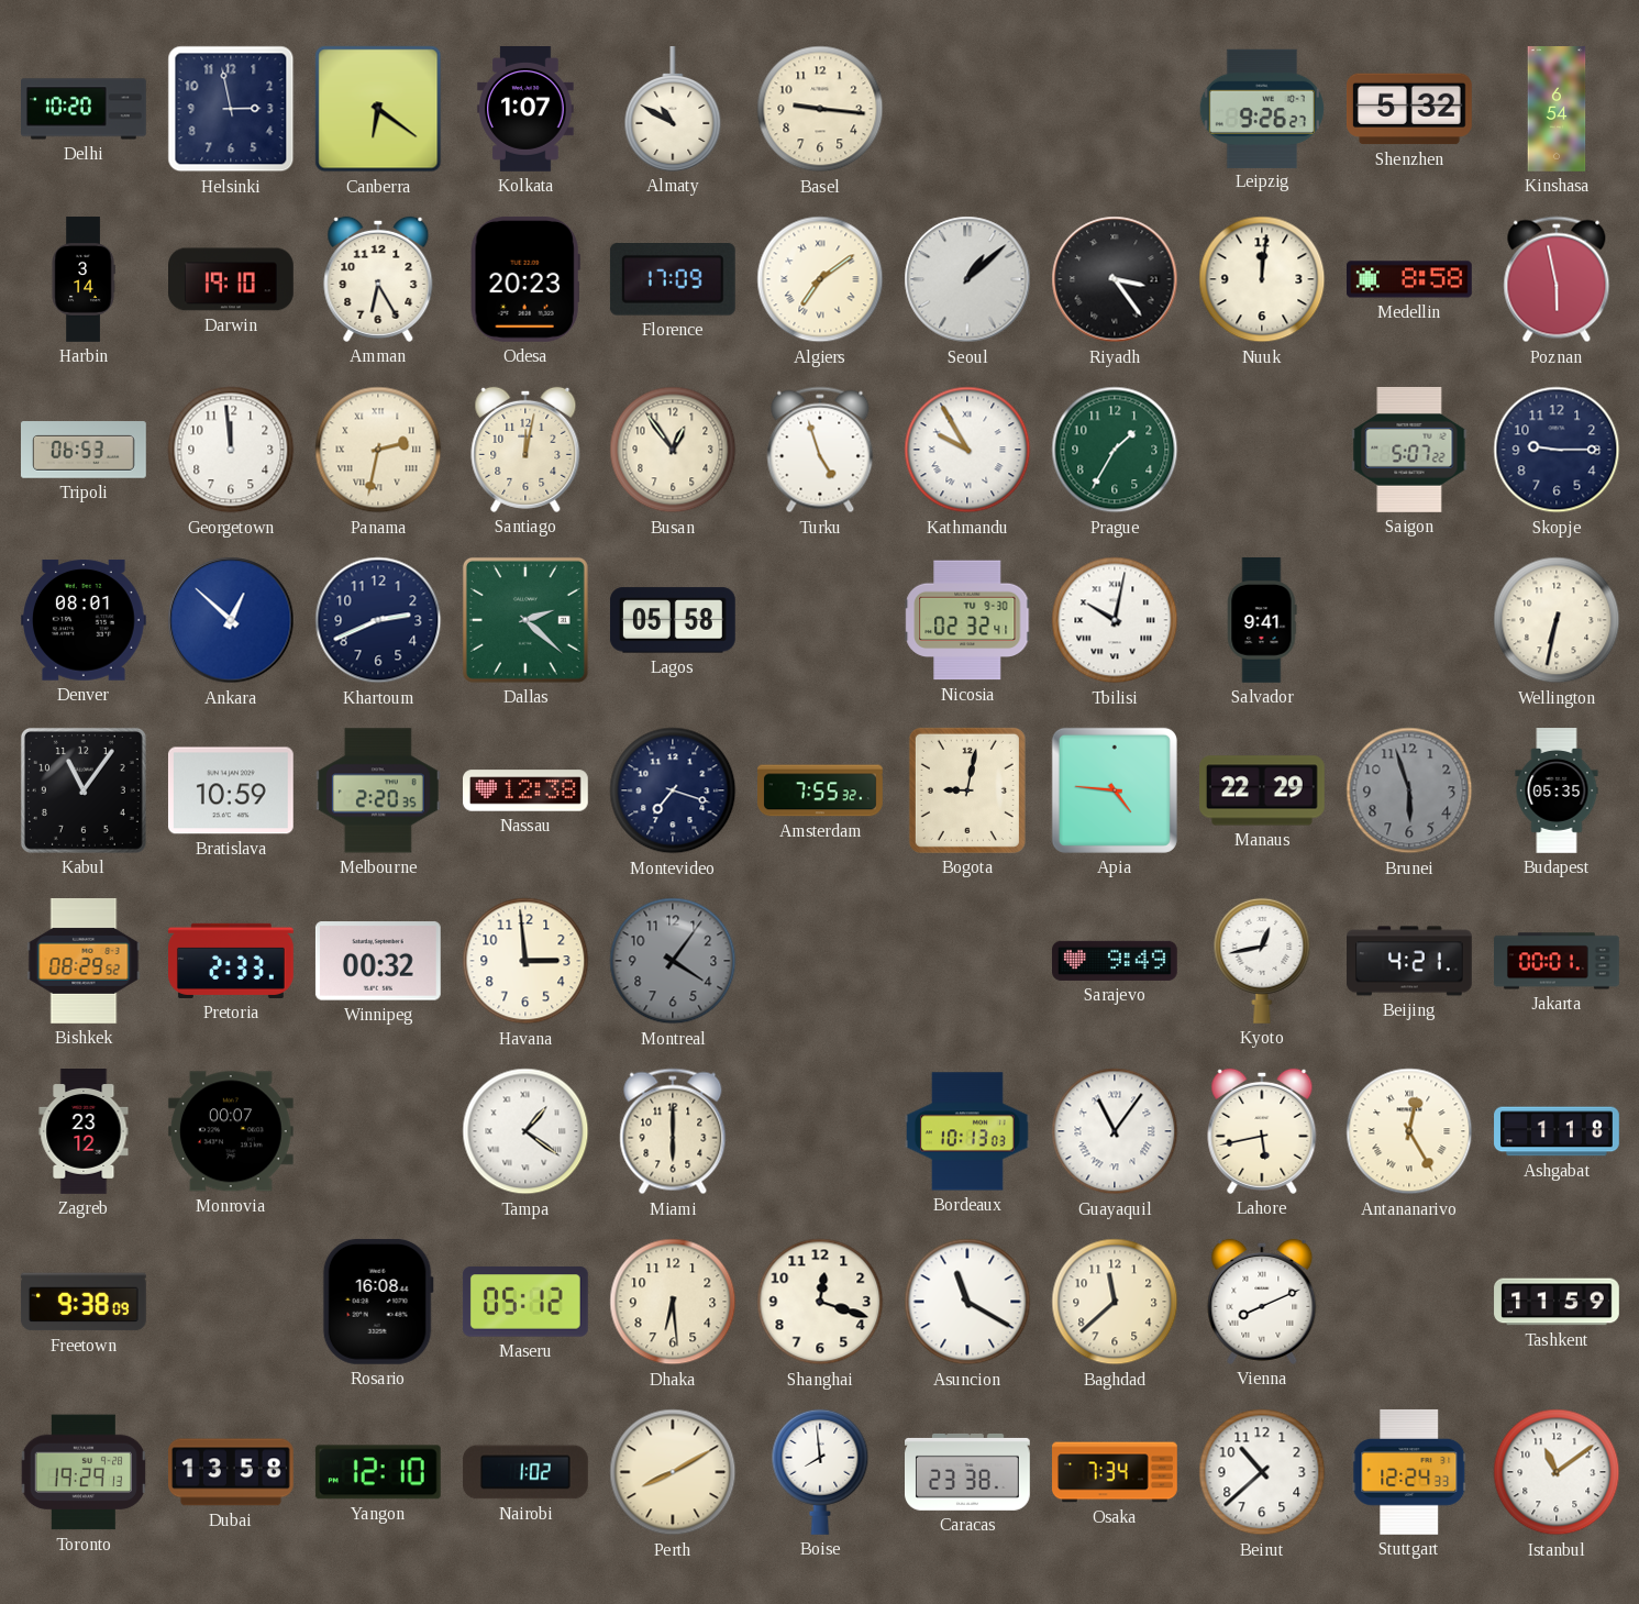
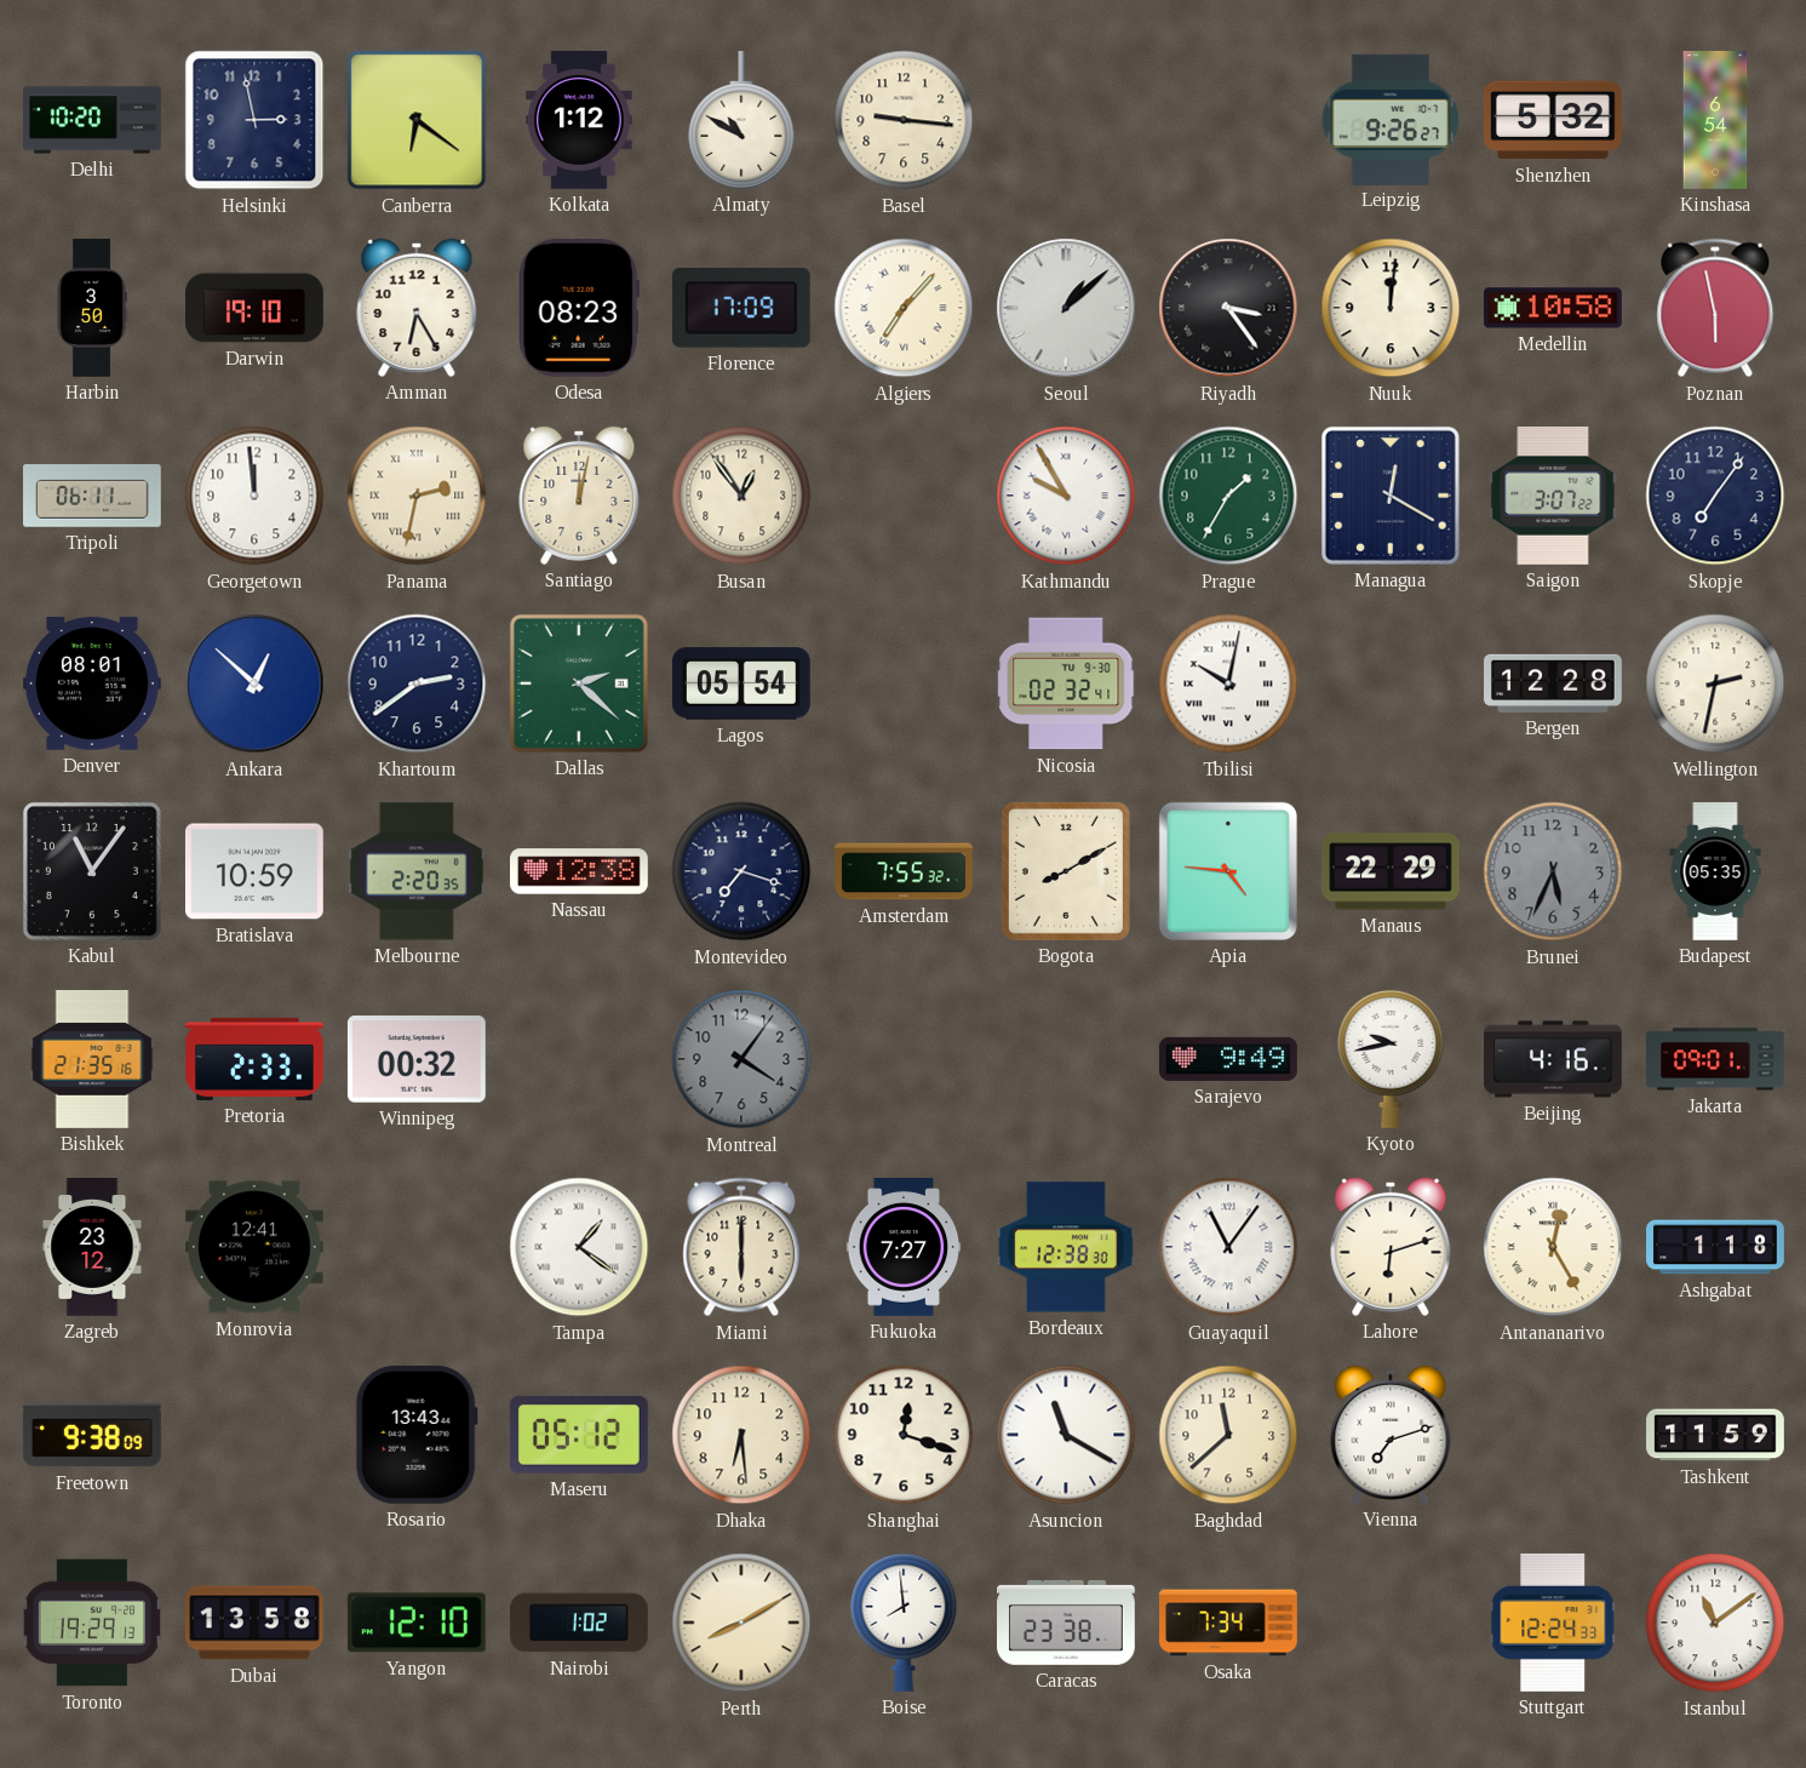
Kolkata: 1:07 -> 1:12
Harbin: 3:14 -> 3:50
Odesa: 20:23 -> 08:23
Algiers: 7:09 -> 7:07
Medellin: 8:58 -> 10:58
Tripoli: 06:53 -> 06:11
Turku: 4:57 -> none
Managua: none -> 12:20
Saigon: 5:07 -> 3:07
Skopje: 9:15 -> 7:06
Khartoum: 2:41 -> 2:39
Lagos: 05:58 -> 05:54
Salvador: 9:41 -> none
Bergen: none -> 12:28
Wellington: 6:32 -> 2:32
Bogota: 9:02 -> 8:10
Brunei: 5:57 -> 5:34
Bishkek: 08:29 -> 21:35
Havana: 2:59 -> none
Kyoto: 12:43 -> 9:43
Beijing: 4:21 -> 4:16
Jakarta: 00:01 -> 09:01
Monrovia: 00:07 -> 12:41
Fukuoka: none -> 7:27
Bordeaux: 10:13 -> 12:38
Lahore: 5:43 -> 6:12
Rosario: 16:08 -> 13:43
Vienna: 8:11 -> 7:12
Beirut: 10:38 -> none
